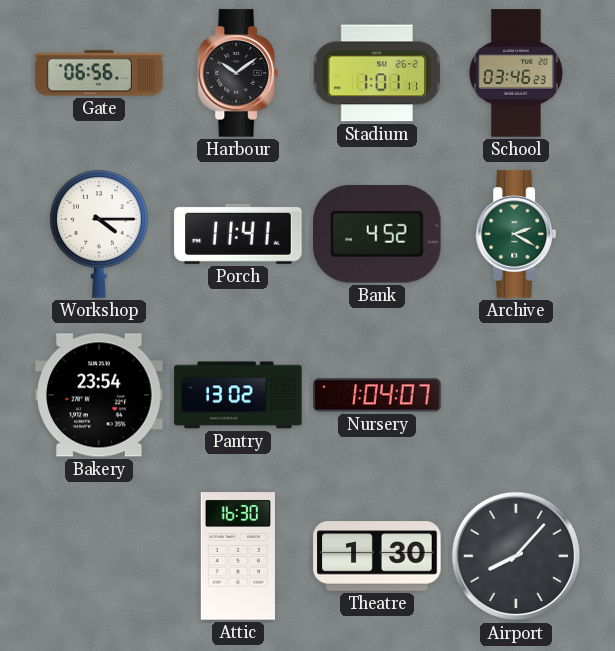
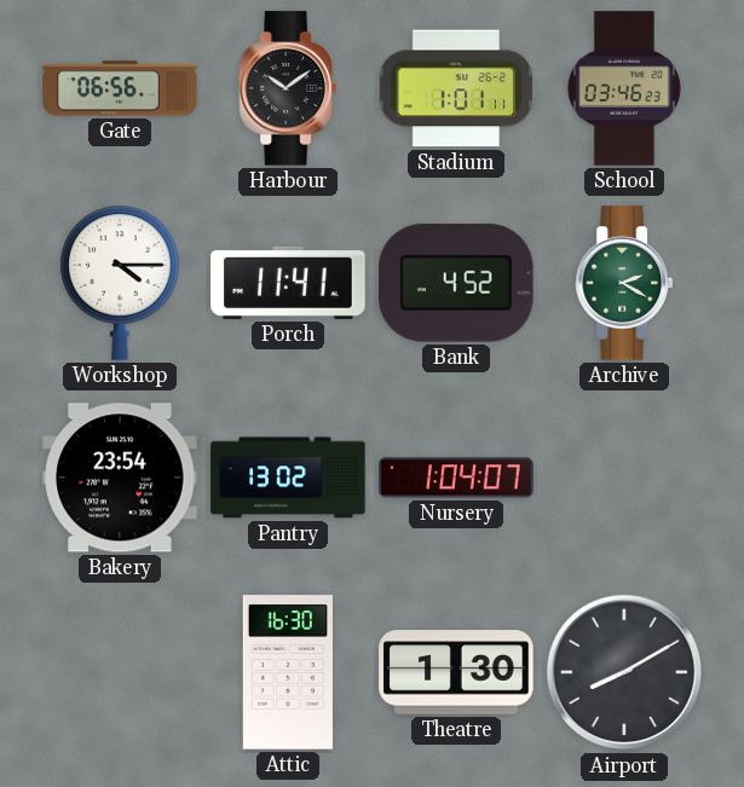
Airport: 8:07 -> 8:10
